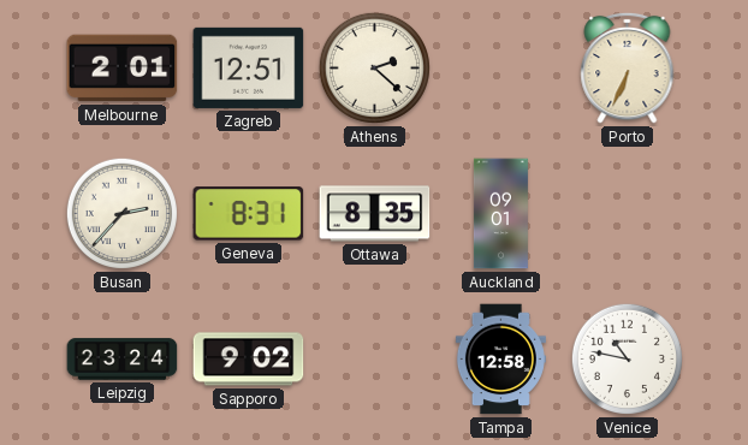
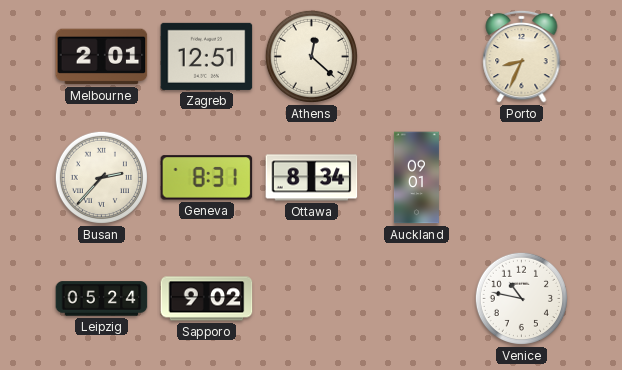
Athens: 2:22 -> 12:22
Porto: 6:34 -> 8:34
Ottawa: 8:35 -> 8:34
Leipzig: 23:24 -> 05:24
Tampa: 12:58 -> none
